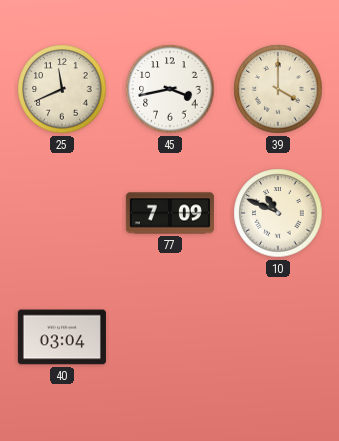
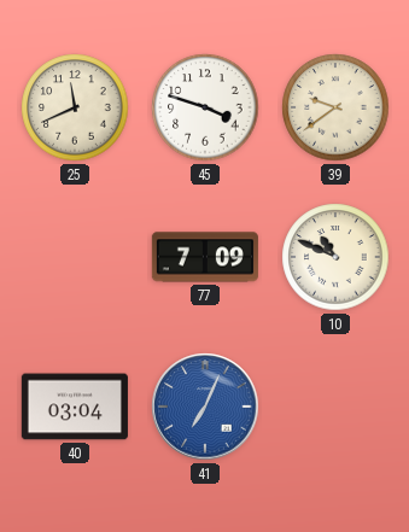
45: 3:43 -> 3:48
39: 4:00 -> 9:39
41: none -> 7:04
